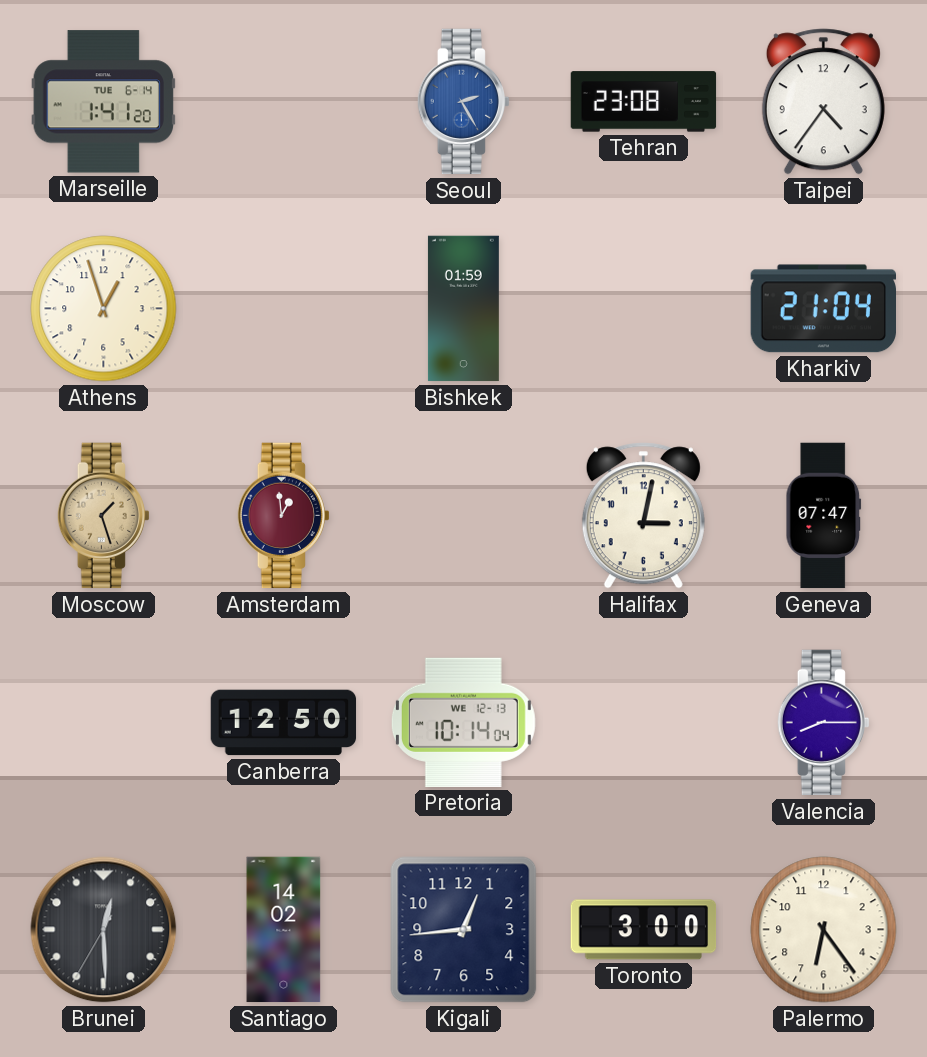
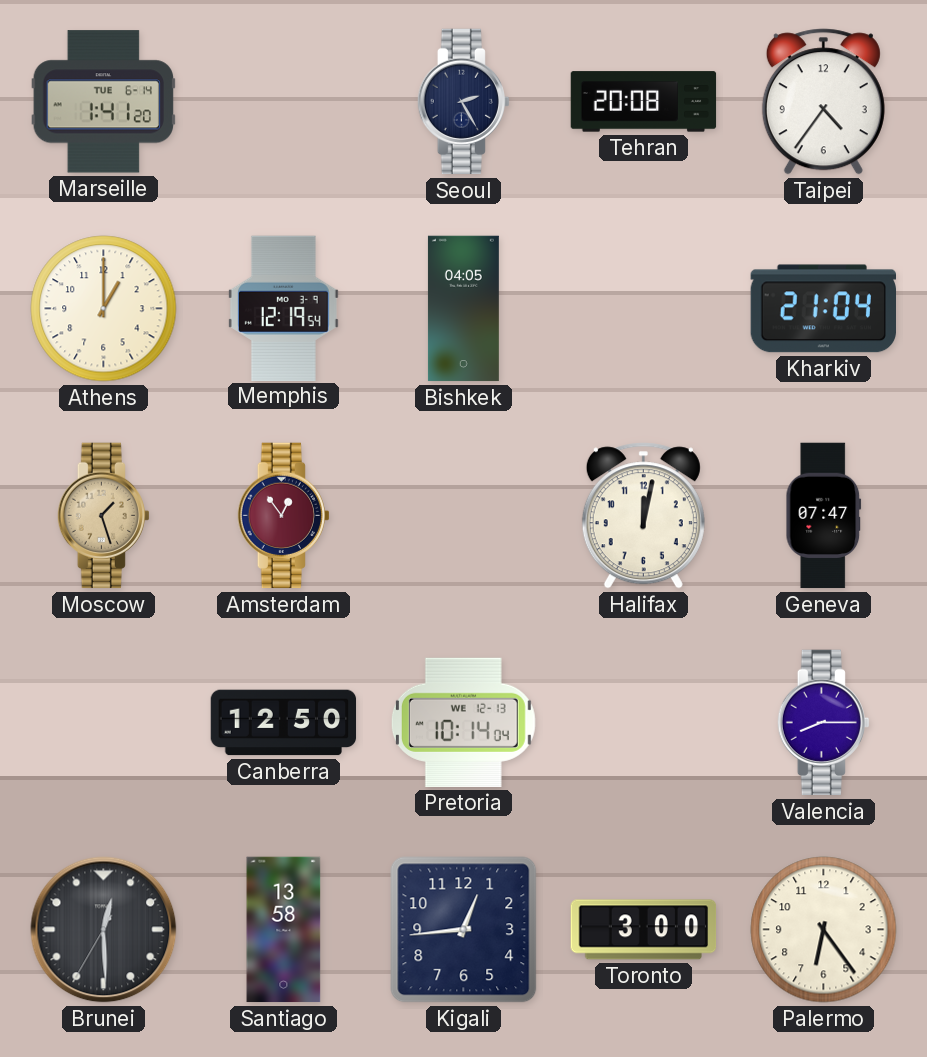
Seoul dial: blue -> navy
Tehran: 23:08 -> 20:08
Athens: 12:57 -> 1:00
Memphis: none -> 12:19
Bishkek: 01:59 -> 04:05
Amsterdam: 12:59 -> 12:54
Halifax: 3:02 -> 12:02
Santiago: 14:02 -> 13:58
